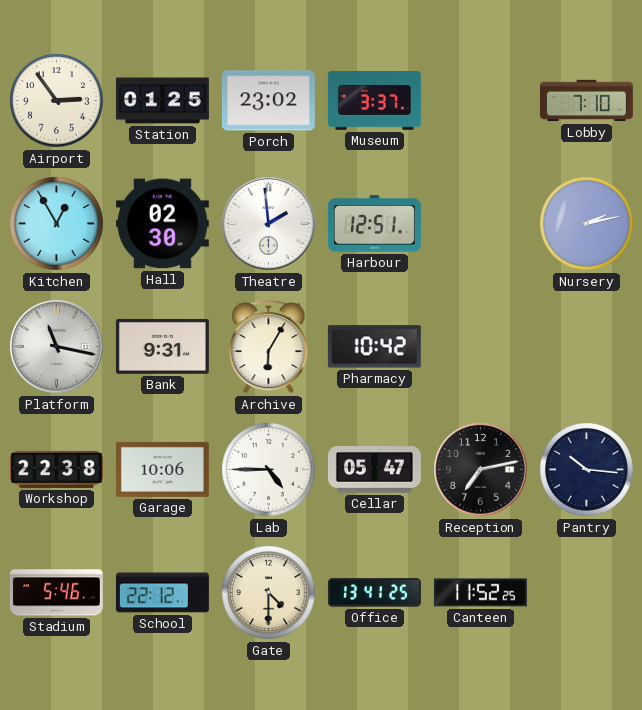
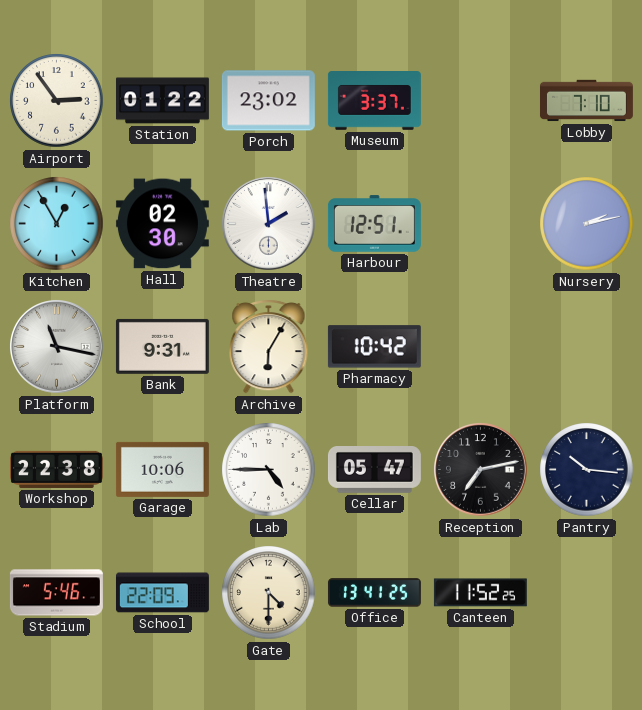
Station: 01:25 -> 01:22
School: 22:12 -> 22:09
